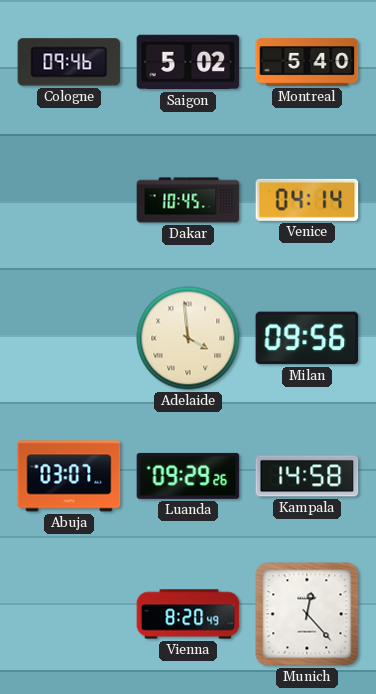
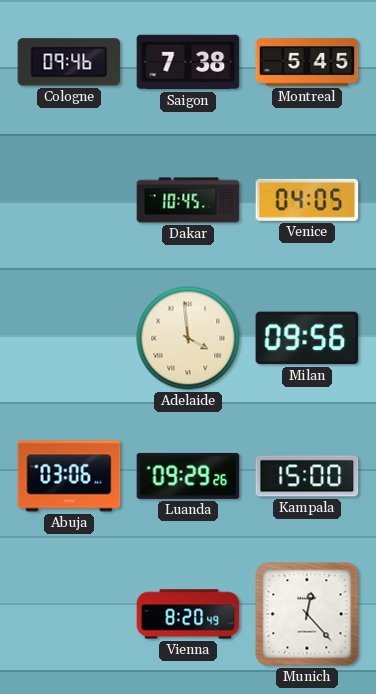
Saigon: 5:02 -> 7:38
Montreal: 5:40 -> 5:45
Venice: 04:14 -> 04:05
Abuja: 03:07 -> 03:06
Kampala: 14:58 -> 15:00
